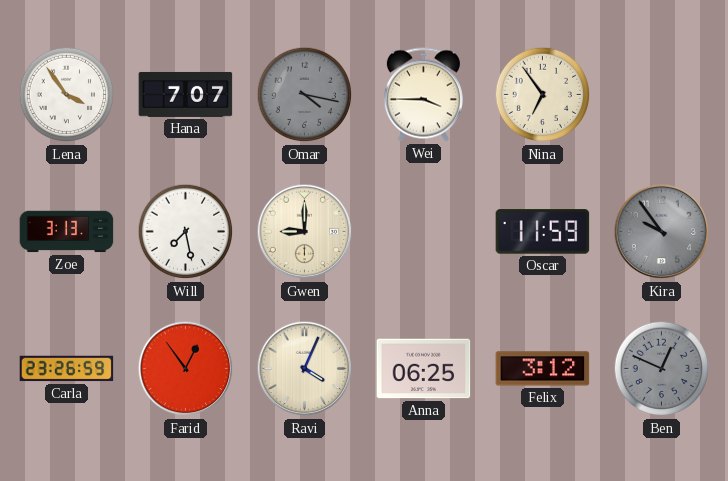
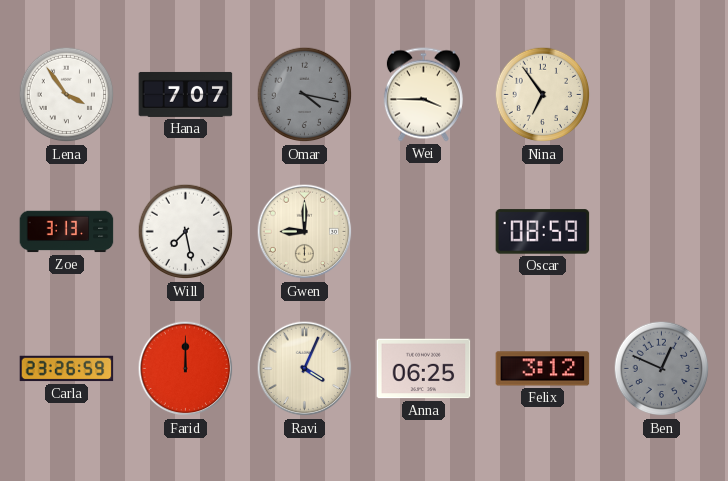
Oscar: 11:59 -> 08:59
Kira: 9:54 -> none
Farid: 12:54 -> 12:00
